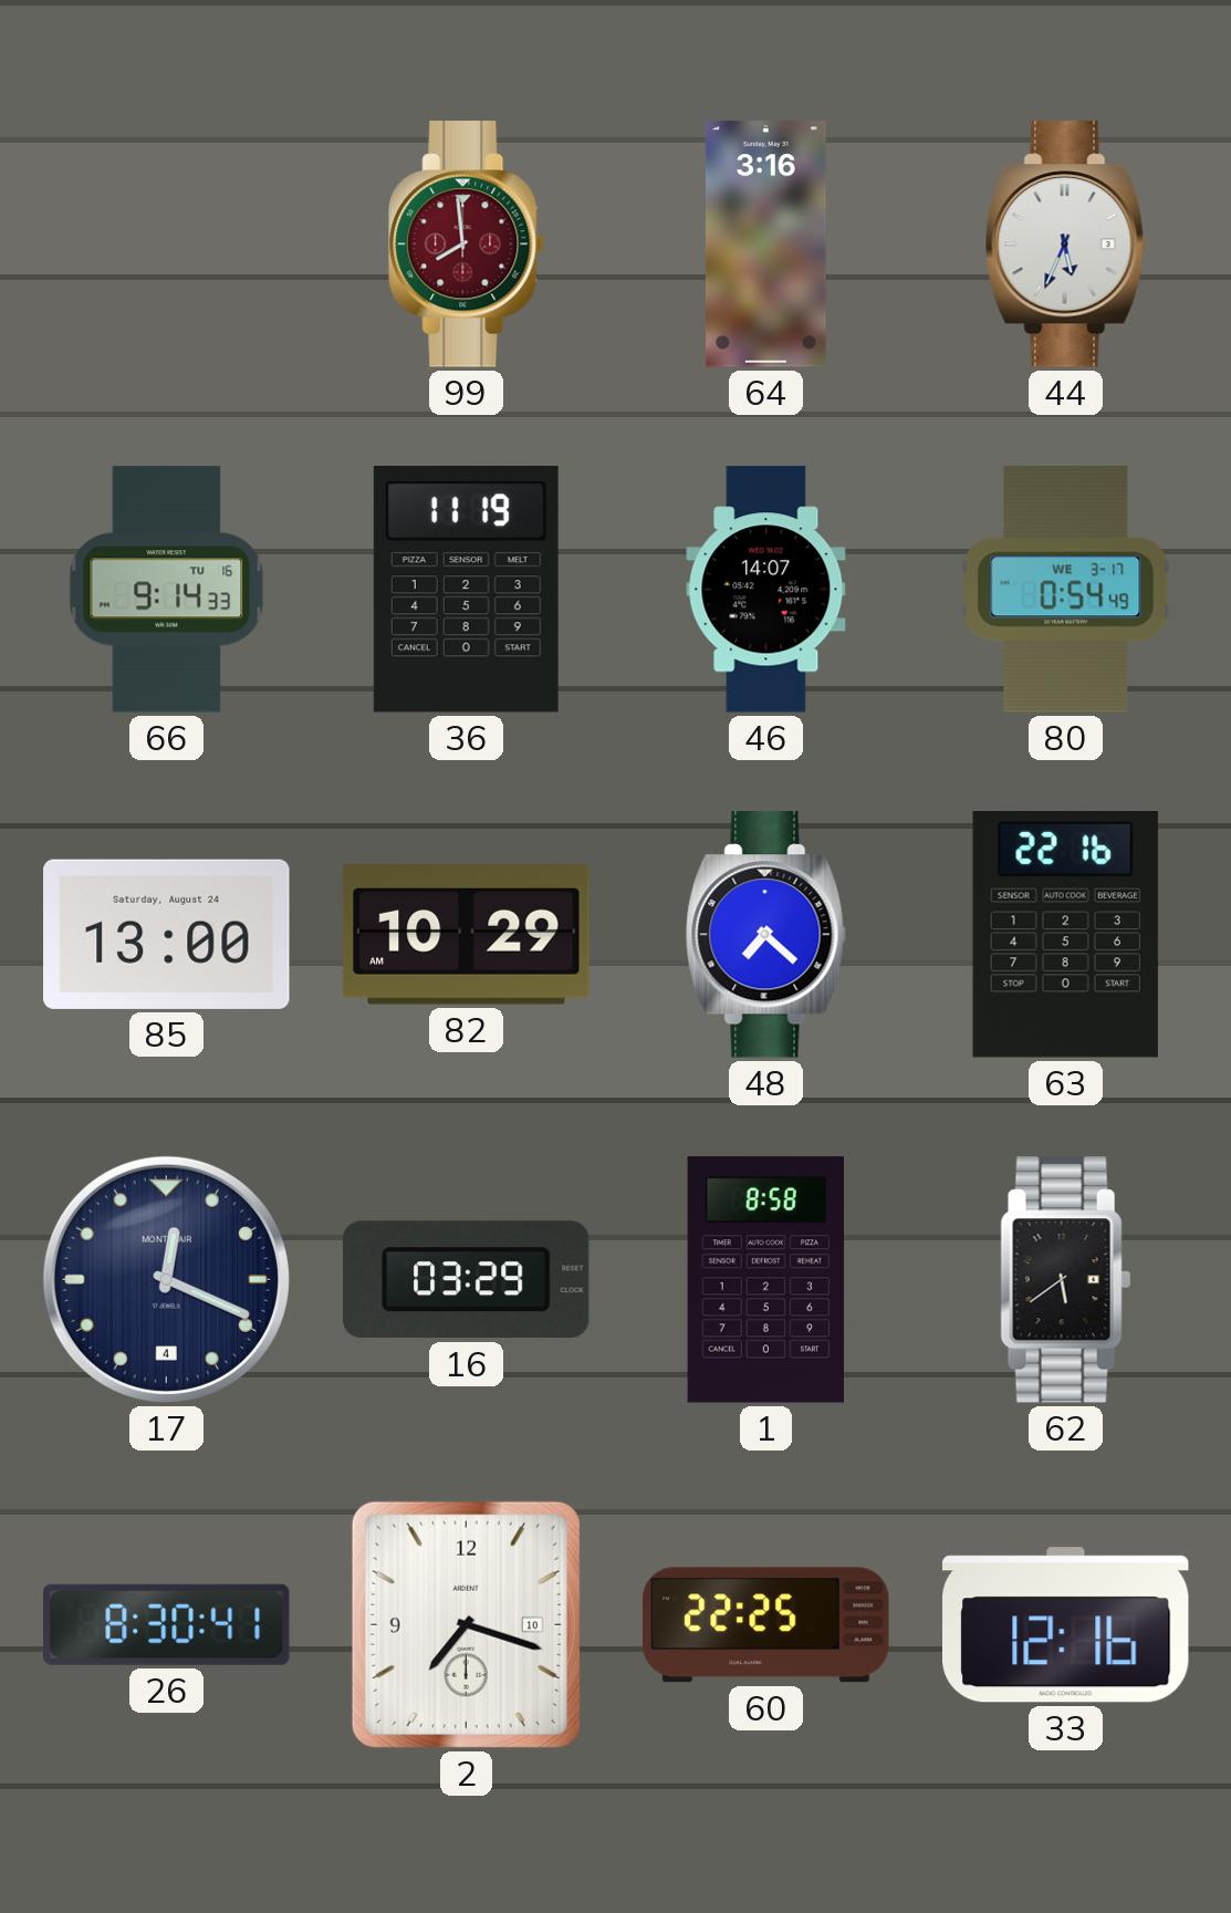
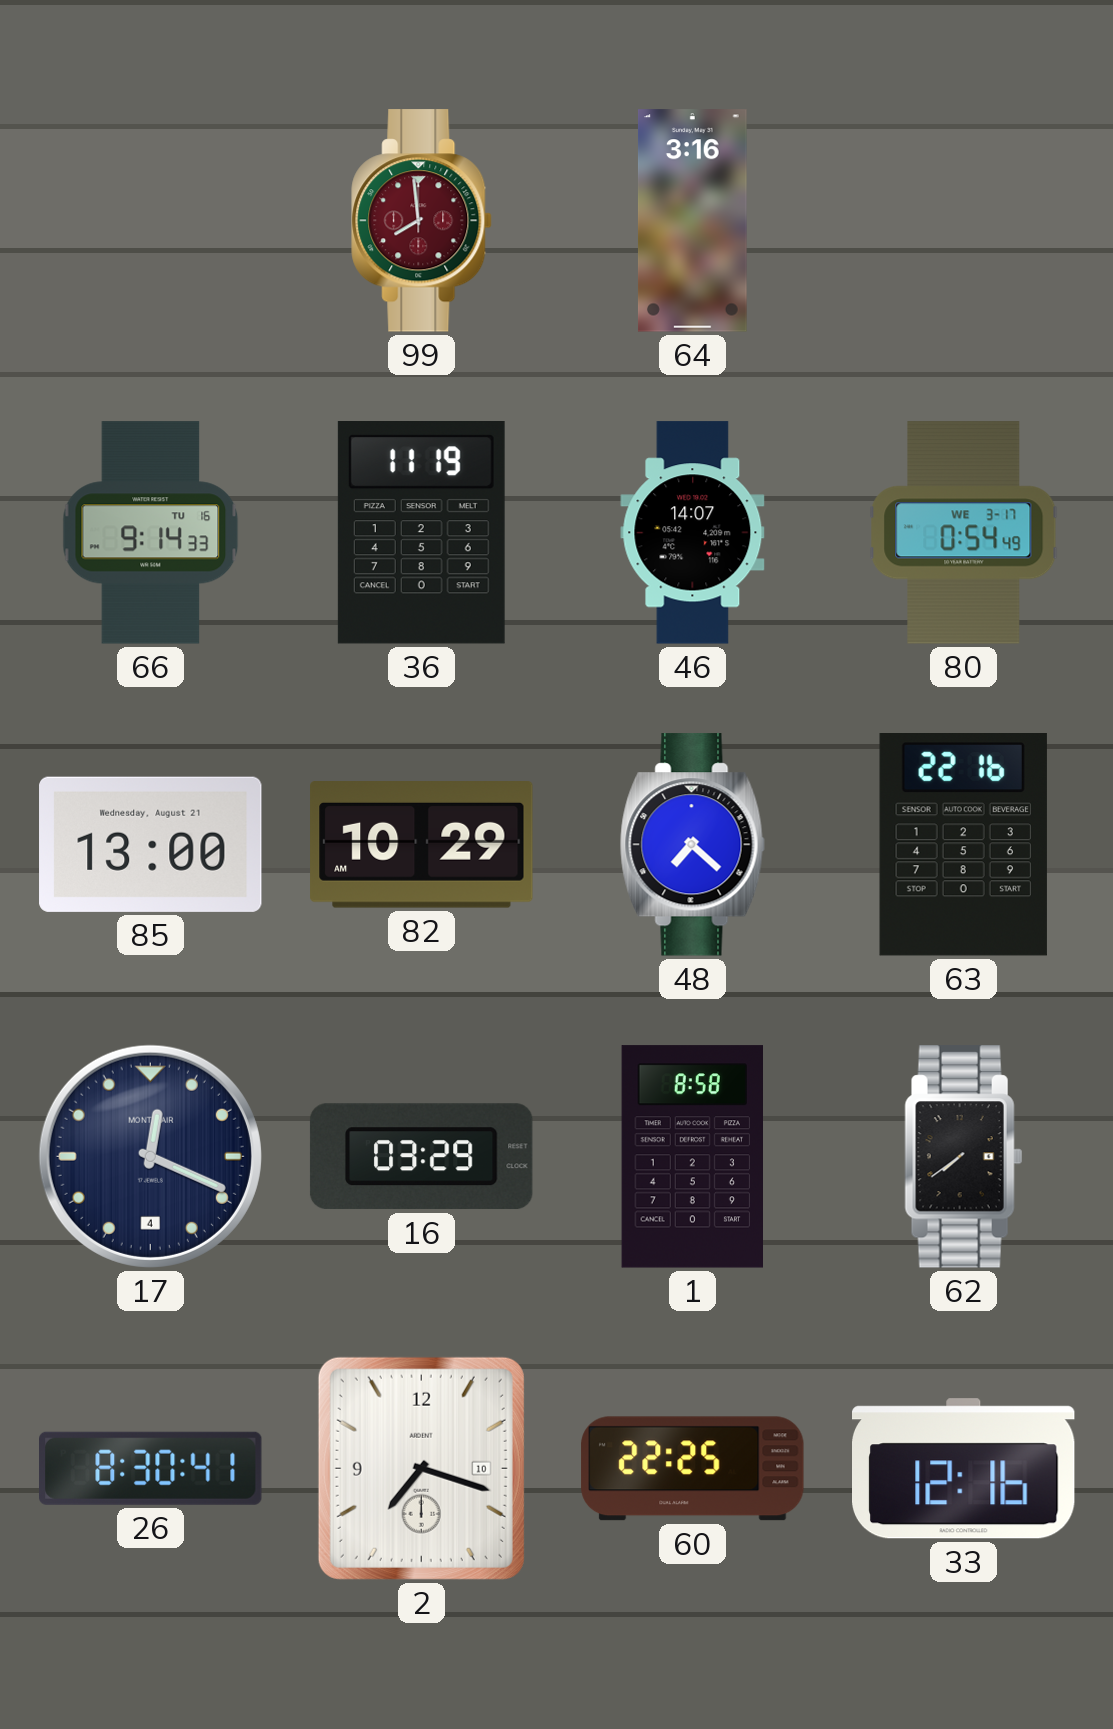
44: 5:34 -> none
85 date: Saturday, August 24 -> Wednesday, August 21
62: 5:39 -> 7:39
